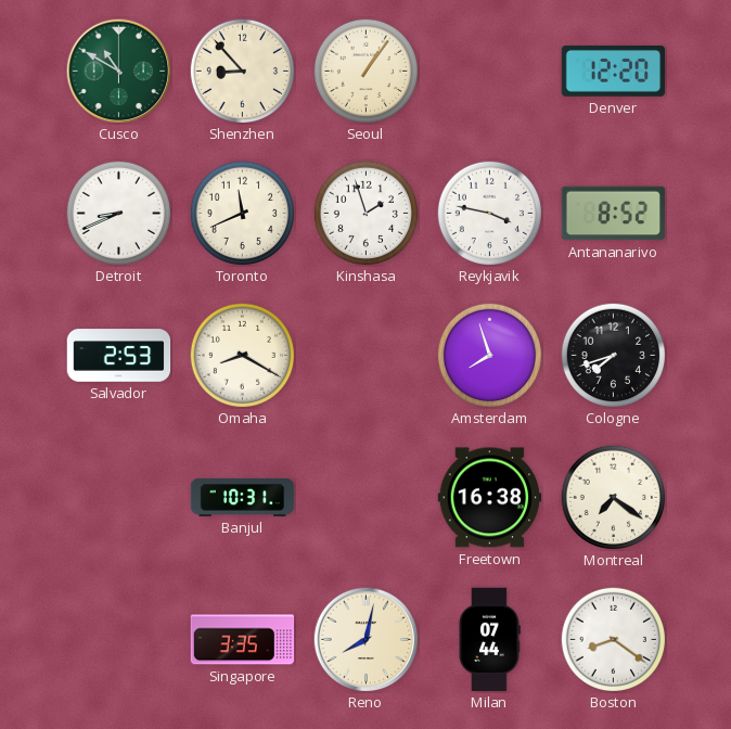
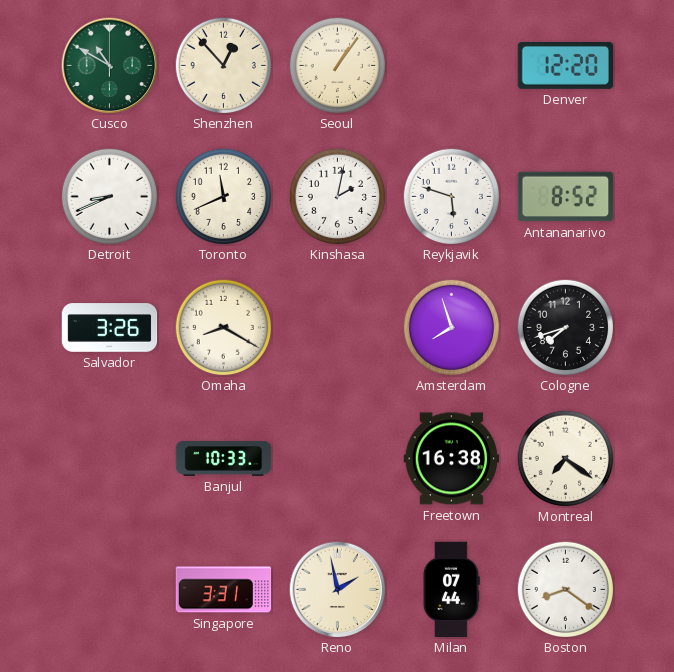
Shenzhen: 8:53 -> 12:53
Kinshasa: 1:57 -> 2:02
Reykjavik: 3:47 -> 5:48
Salvador: 2:53 -> 3:26
Banjul: 10:31 -> 10:33
Singapore: 3:35 -> 3:31
Reno: 8:02 -> 1:58
